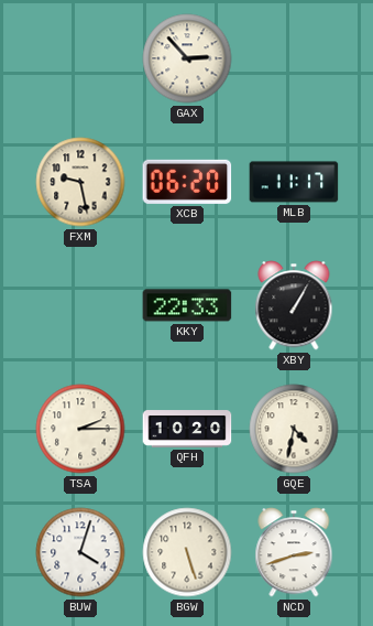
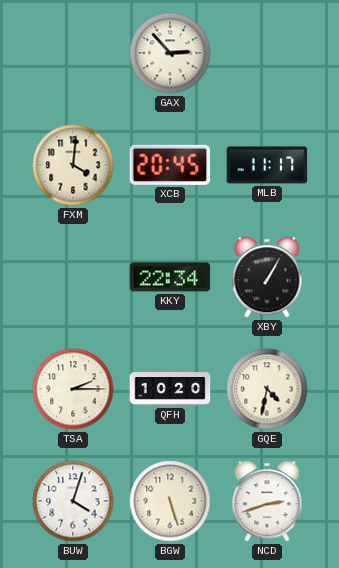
FXM: 9:28 -> 4:01
XCB: 06:20 -> 20:45
KKY: 22:33 -> 22:34
